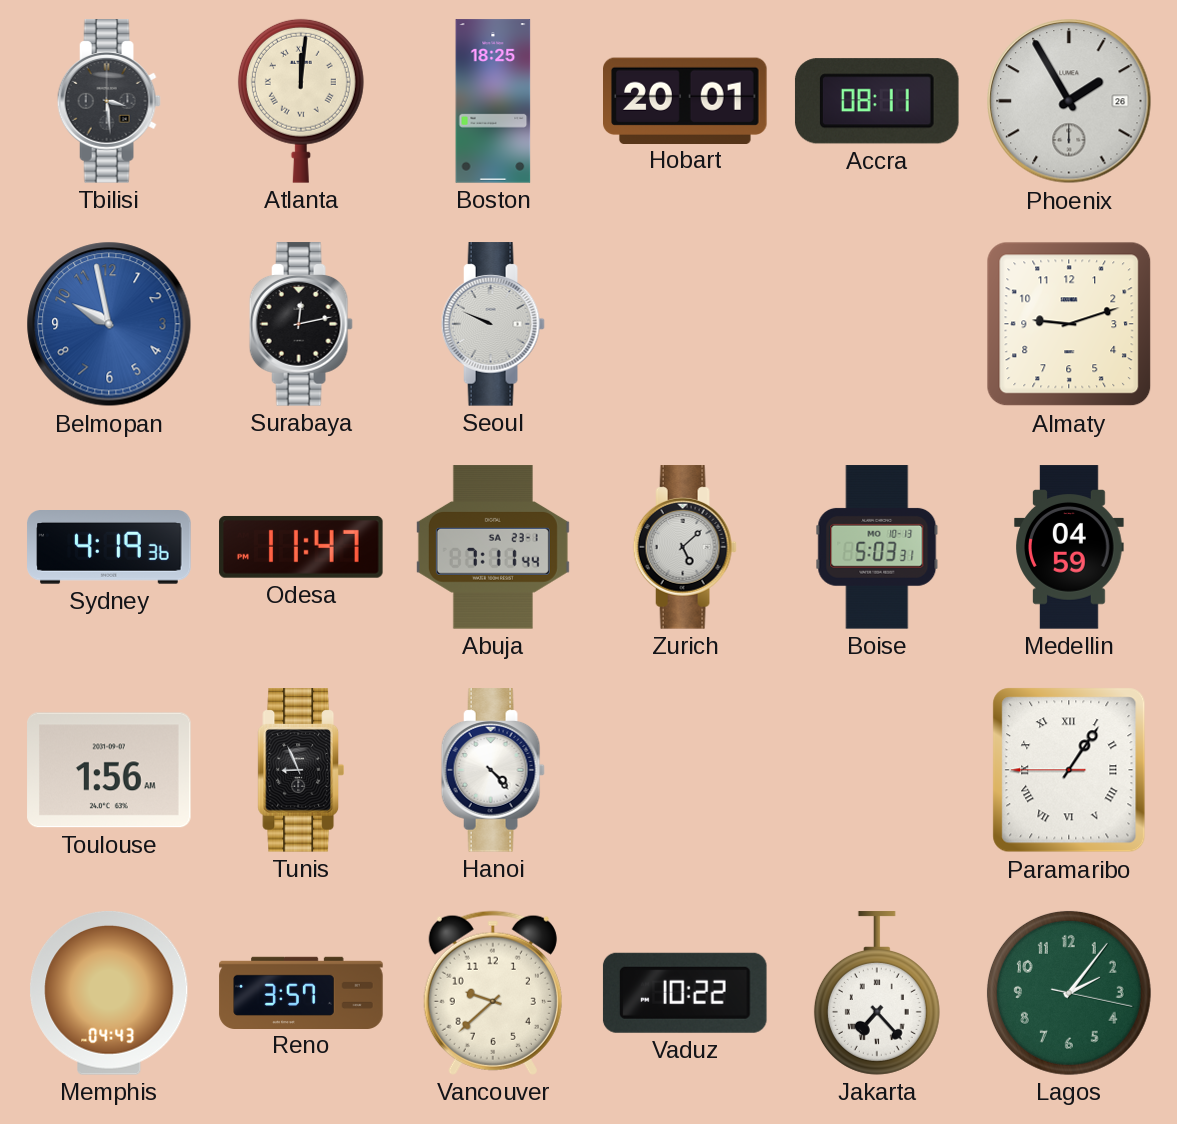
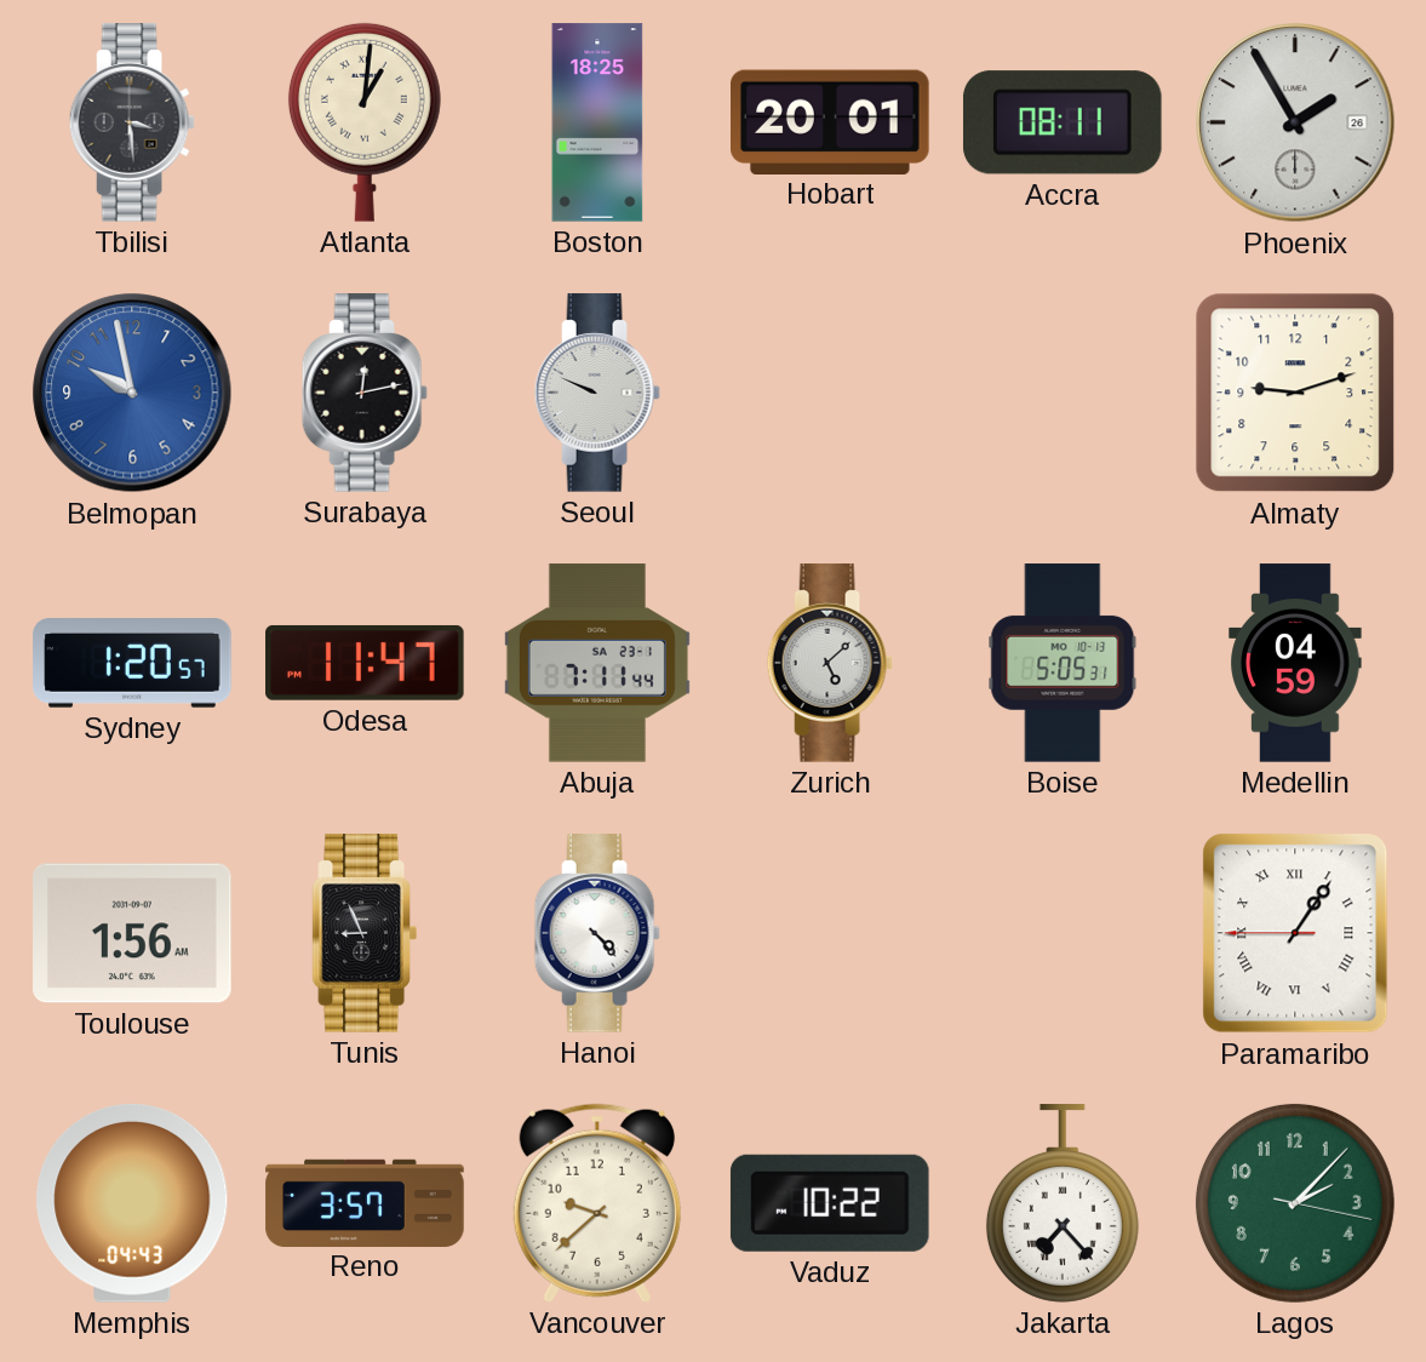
Atlanta: 12:01 -> 1:01
Sydney: 4:19 -> 1:20
Boise: 5:03 -> 5:05
Lagos: 2:06 -> 2:07
